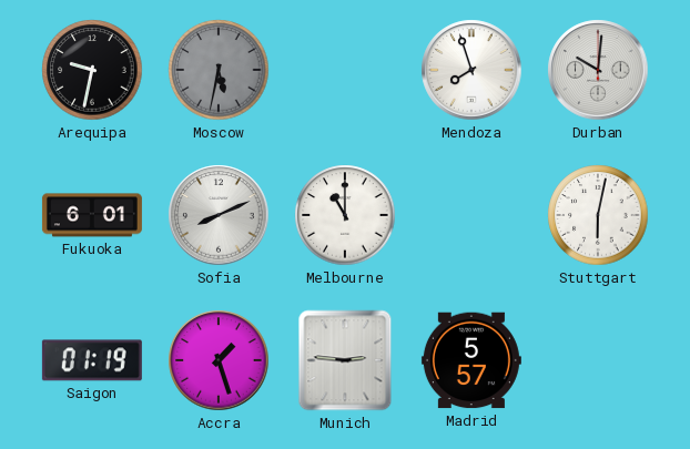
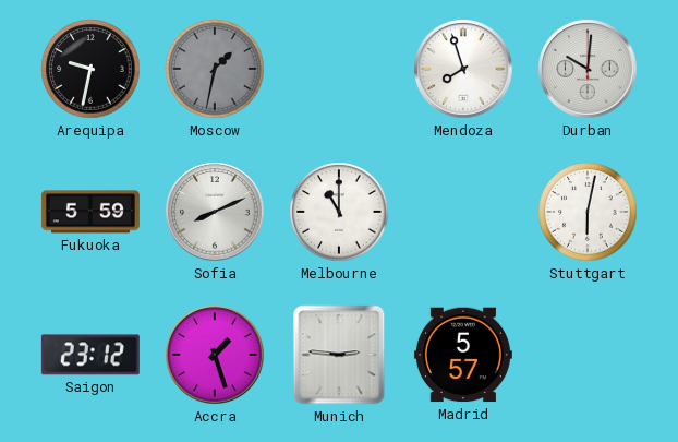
Moscow: 5:32 -> 1:32
Fukuoka: 6:01 -> 5:59
Saigon: 01:19 -> 23:12
